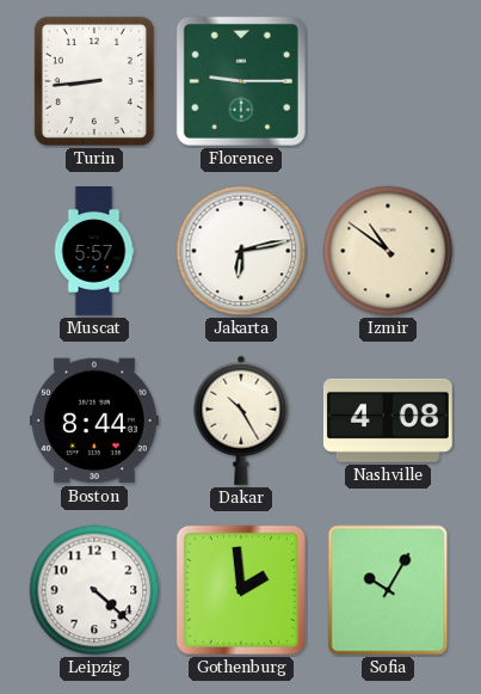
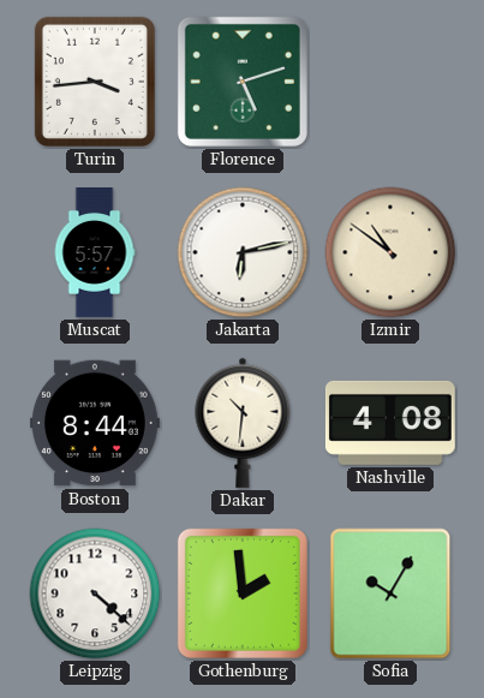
Turin: 8:44 -> 3:44
Florence: 9:15 -> 5:12
Dakar: 10:25 -> 10:31
